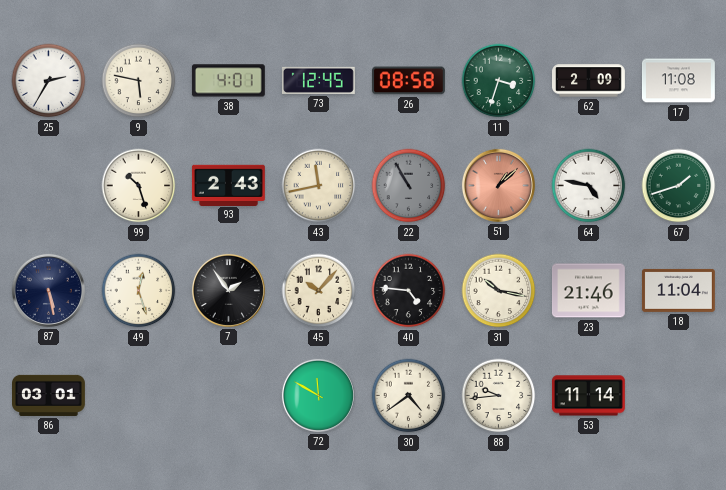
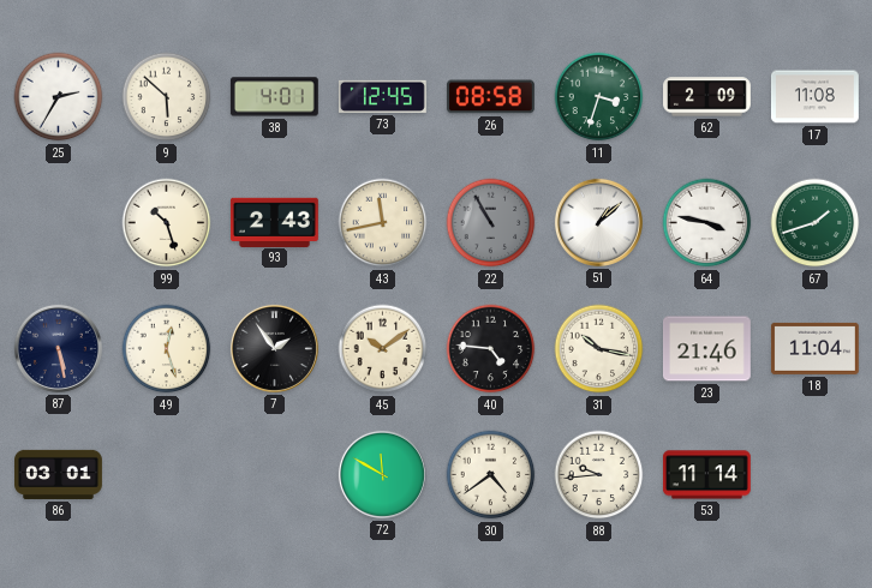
9: 5:47 -> 5:52
51 dial: salmon -> white
64: 4:47 -> 3:47
45: 10:07 -> 10:09
